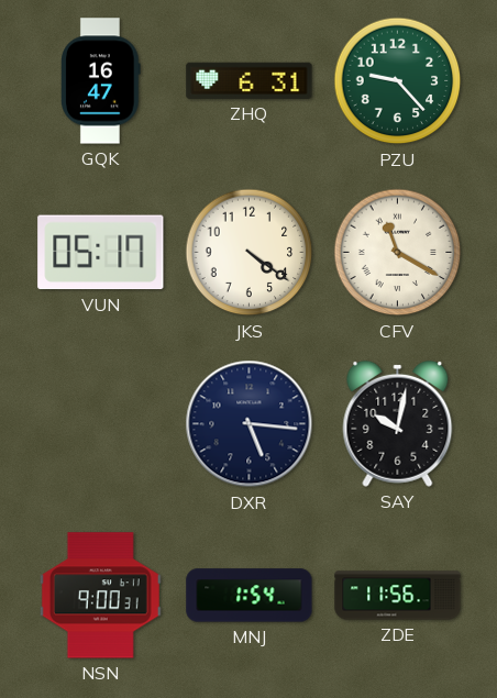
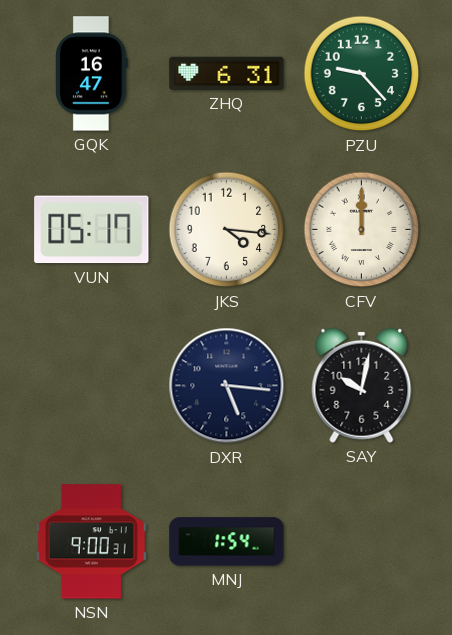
JKS: 4:21 -> 4:16
CFV: 11:20 -> 12:00
ZDE: 11:56 -> none
